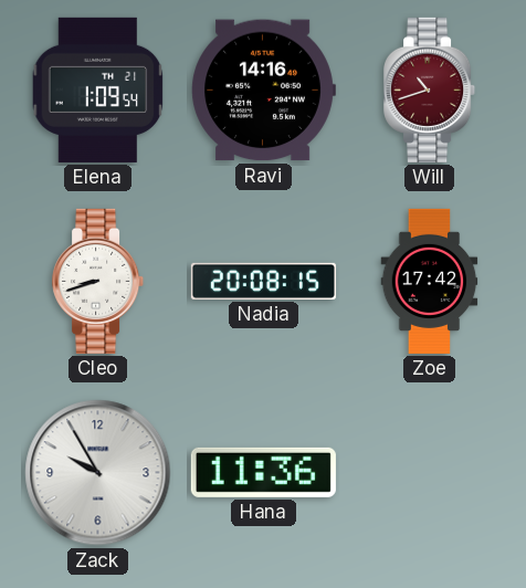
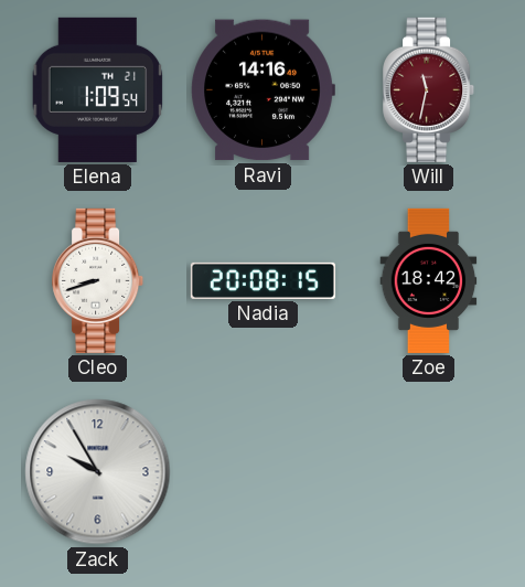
Will: 10:42 -> 11:32
Zoe: 17:42 -> 18:42
Hana: 11:36 -> none
